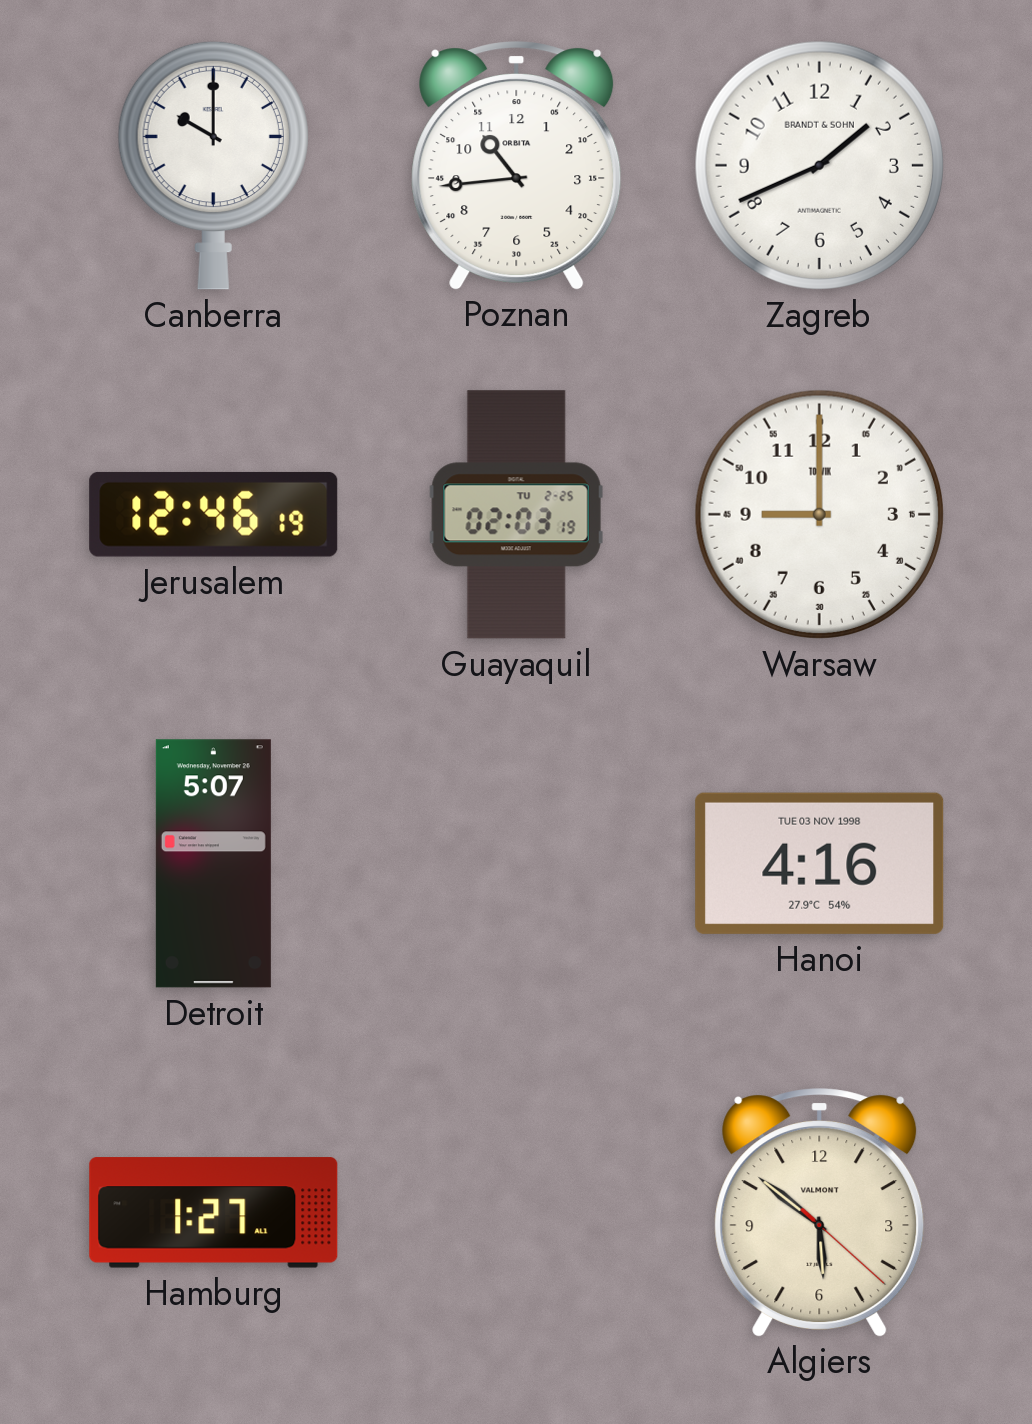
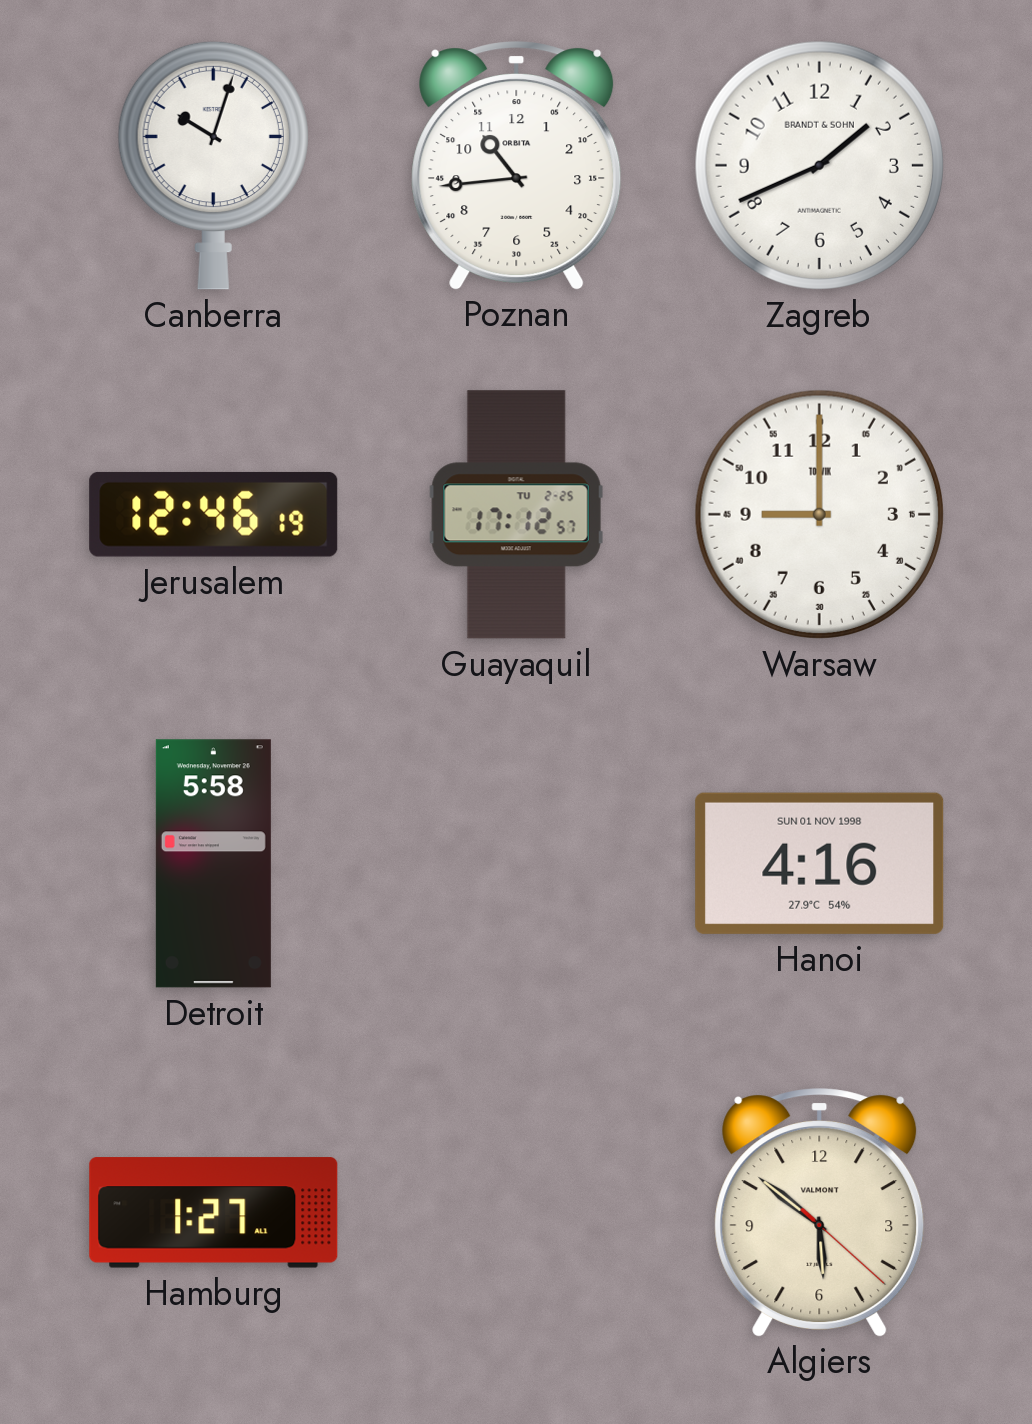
Canberra: 10:00 -> 10:03
Guayaquil: 02:03 -> 17:12
Detroit: 5:07 -> 5:58
Hanoi date: TUE 03 NOV 1998 -> SUN 01 NOV 1998
